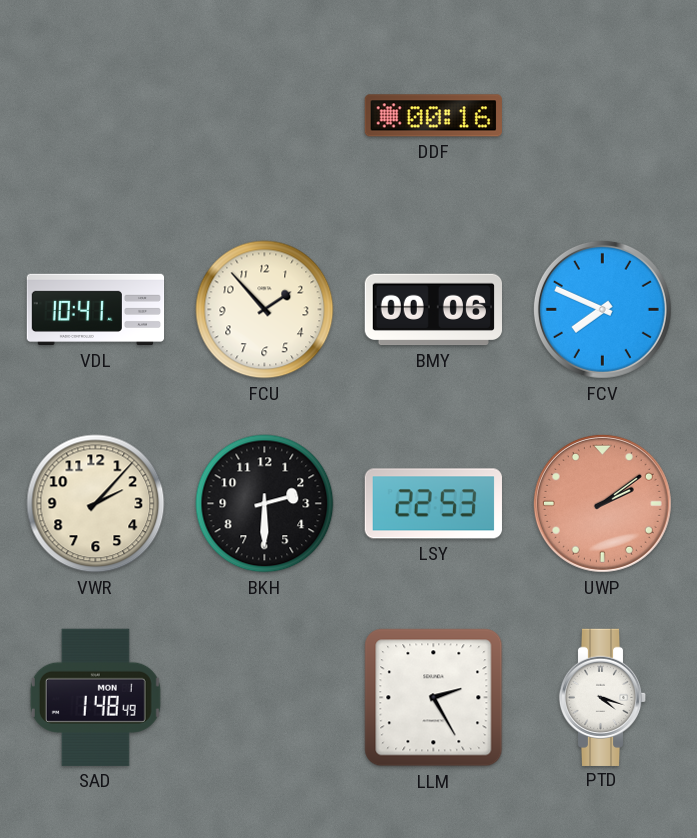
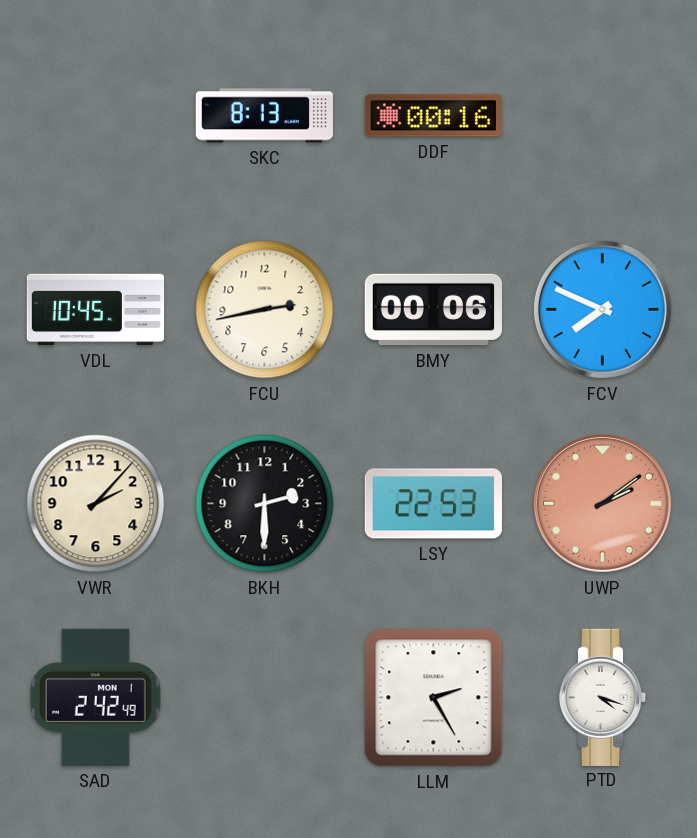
SKC: none -> 8:13
VDL: 10:41 -> 10:45
FCU: 1:53 -> 2:43
SAD: 1:48 -> 2:42
